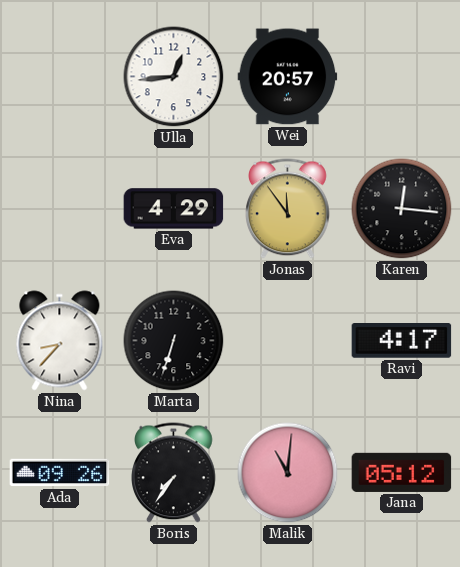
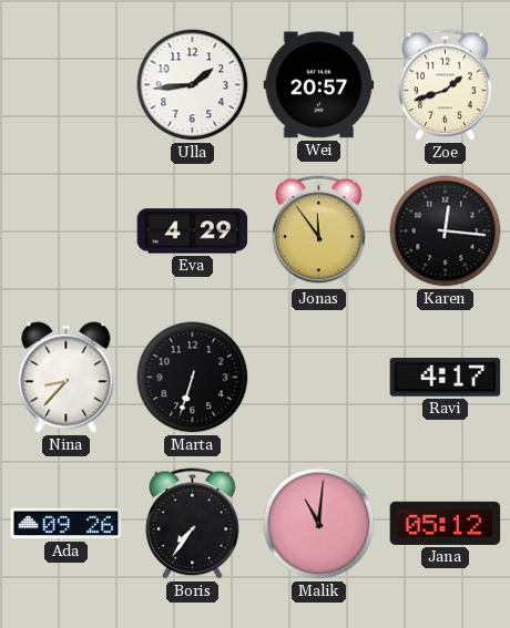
Ulla: 12:44 -> 1:44
Zoe: none -> 1:42
